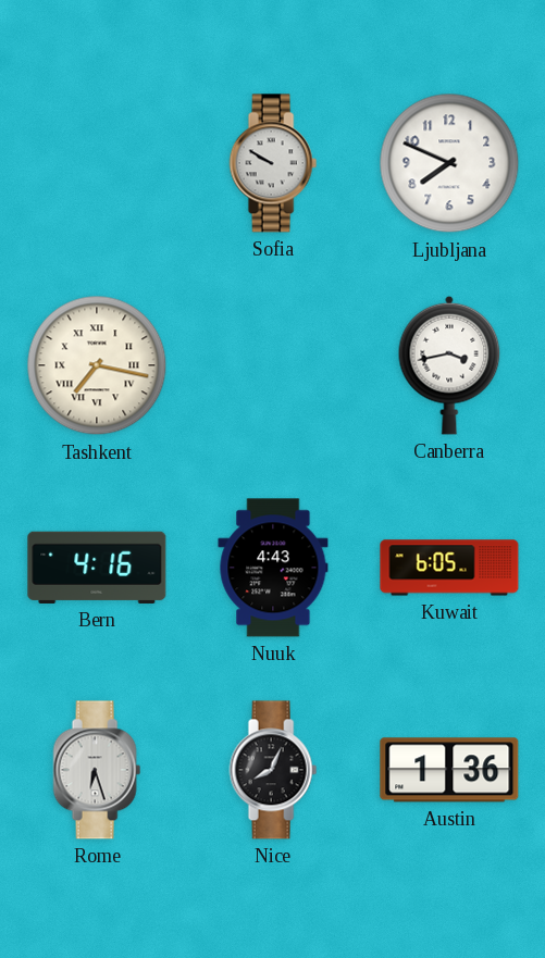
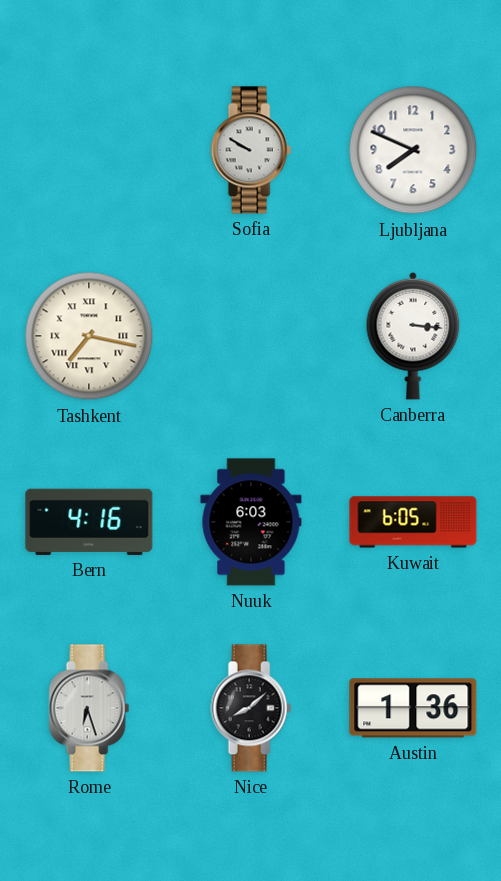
Canberra: 3:43 -> 3:16
Nuuk: 4:43 -> 6:03
Nice: 8:04 -> 8:08
